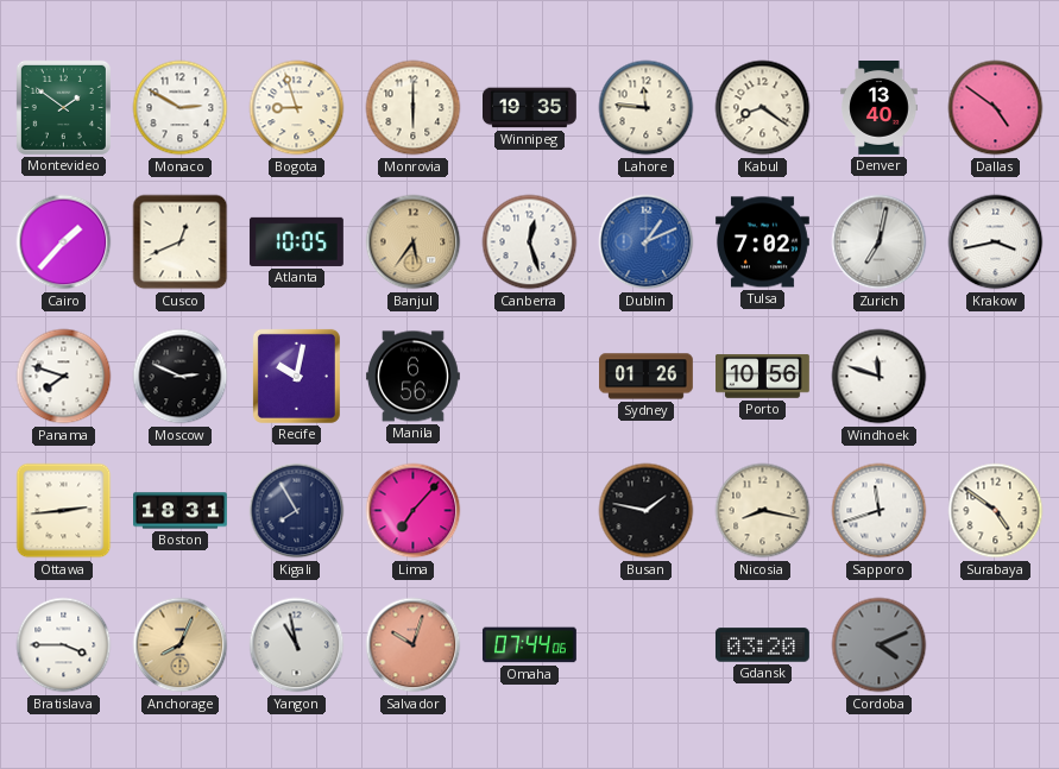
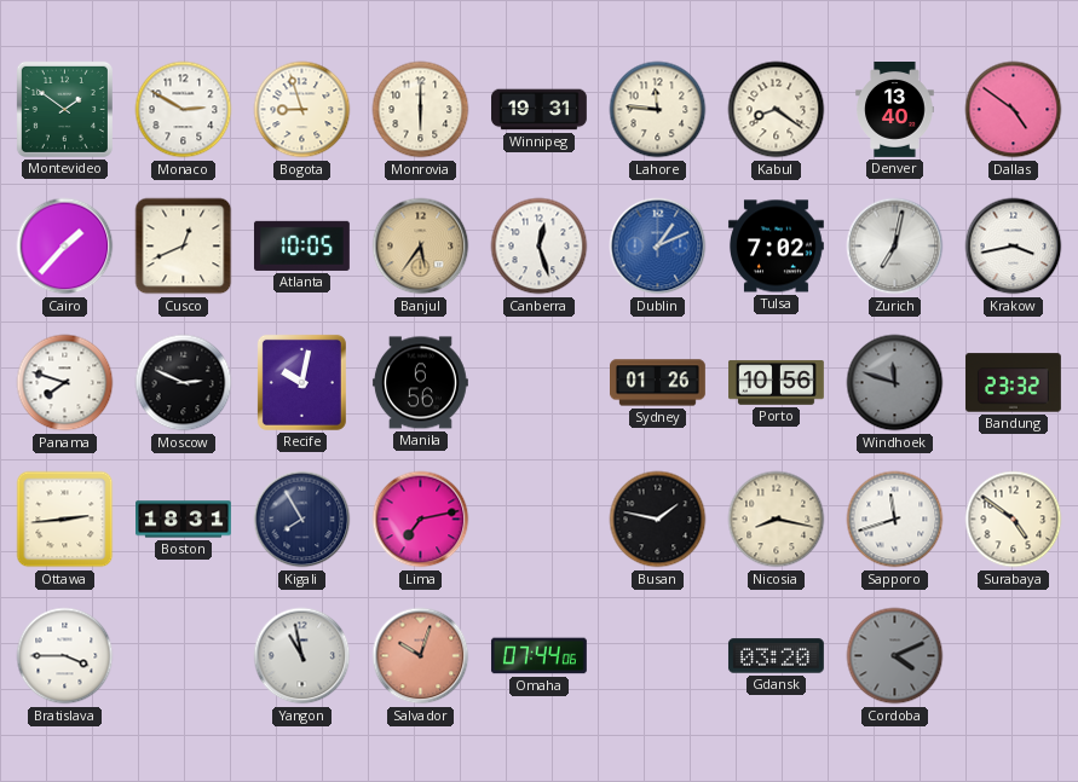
Winnipeg: 19:35 -> 19:31
Windhoek dial: white -> grey
Bandung: none -> 23:32
Lima: 7:07 -> 7:13
Anchorage: 8:04 -> none
